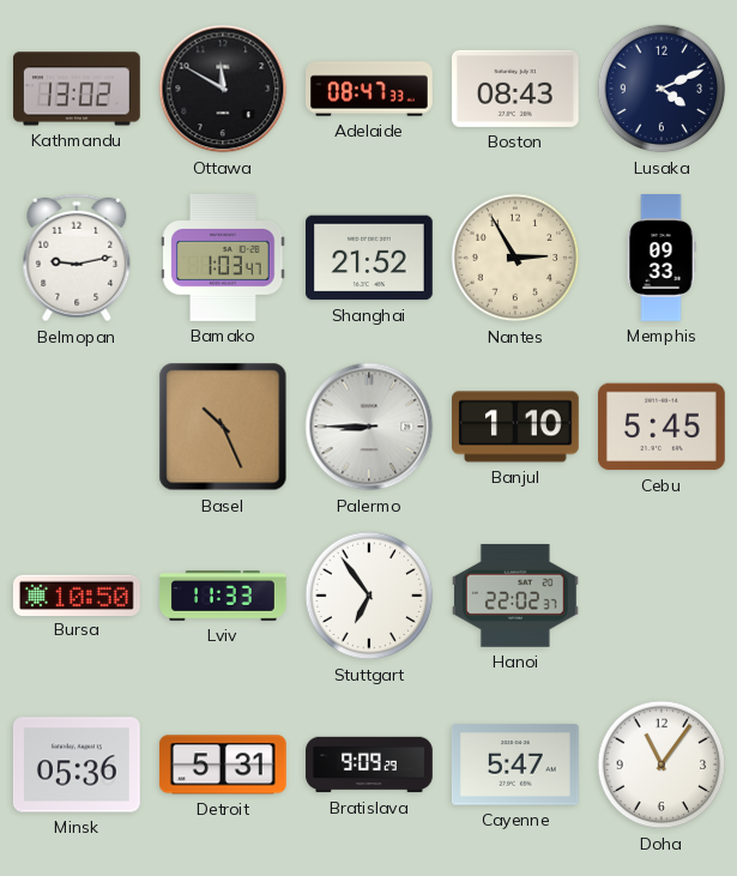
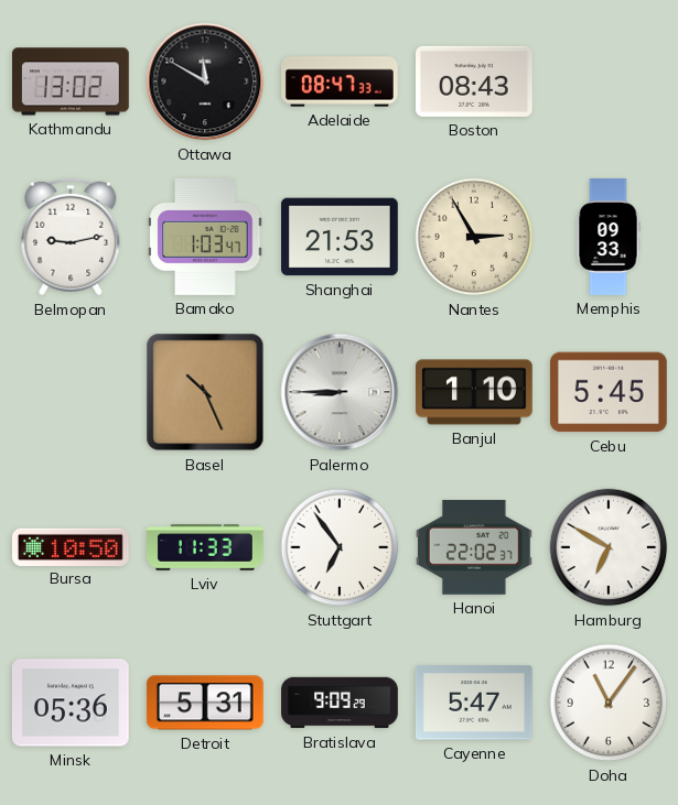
Lusaka: 4:11 -> none
Shanghai: 21:52 -> 21:53
Hamburg: none -> 6:50
